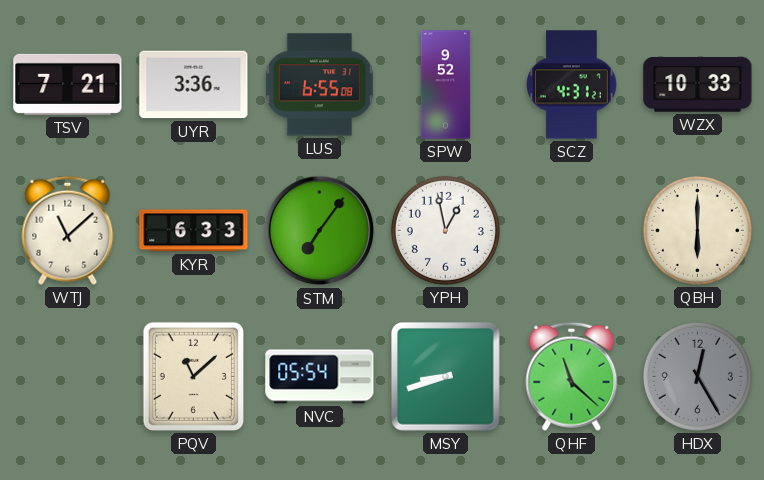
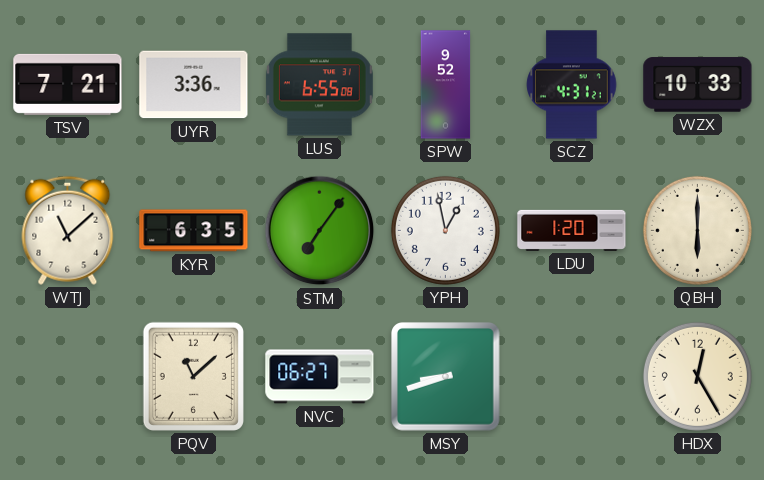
KYR: 6:33 -> 6:35
LDU: none -> 1:20
NVC: 05:54 -> 06:27
QHF: 11:22 -> none
HDX dial: grey -> cream
